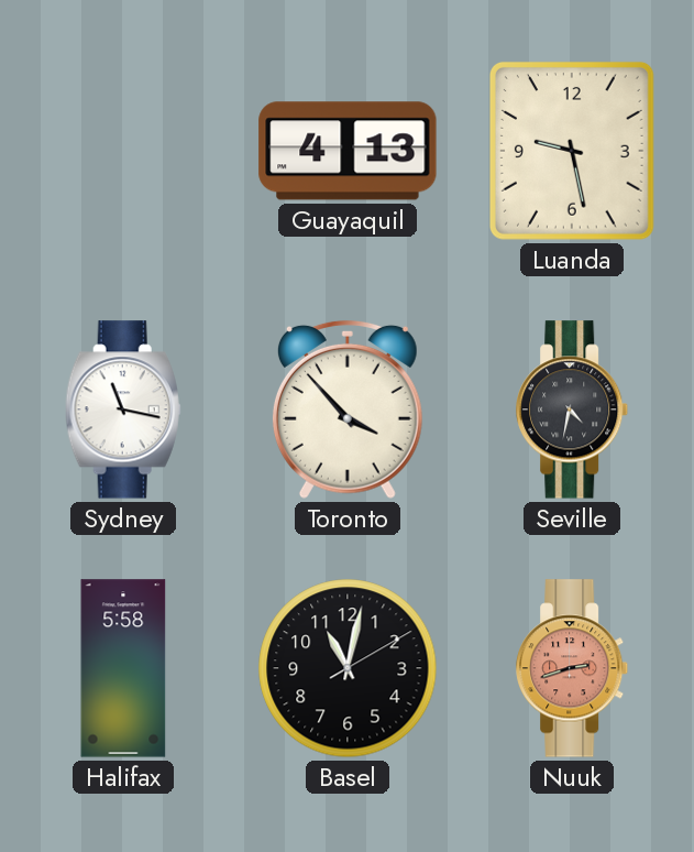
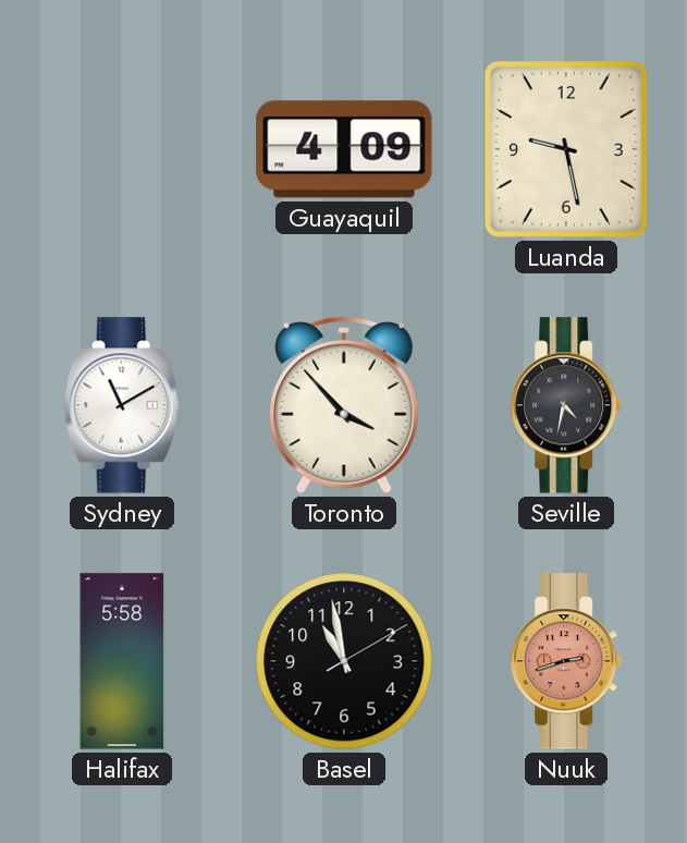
Guayaquil: 4:13 -> 4:09
Sydney: 11:17 -> 11:10
Basel: 11:02 -> 10:58
